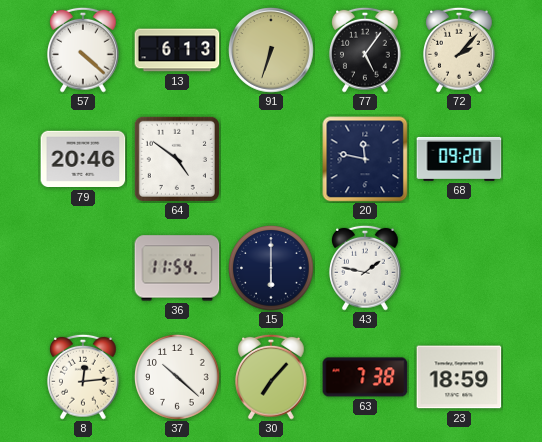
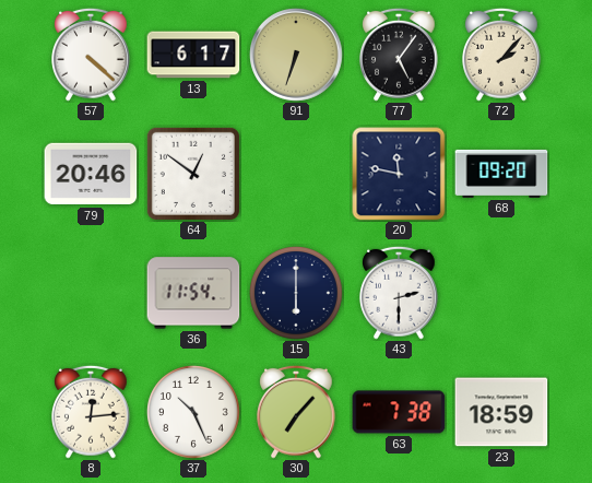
13: 6:13 -> 6:17
64: 4:51 -> 12:51
43: 1:47 -> 2:30
37: 10:22 -> 10:26
